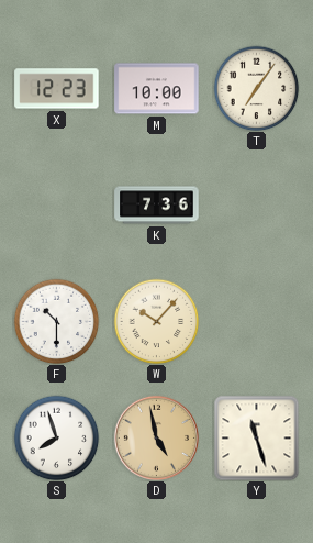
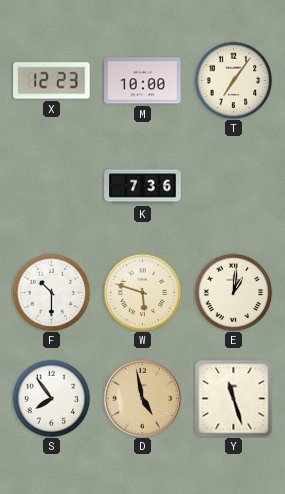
W: 10:07 -> 5:48
E: none -> 1:01
S: 7:57 -> 7:54
